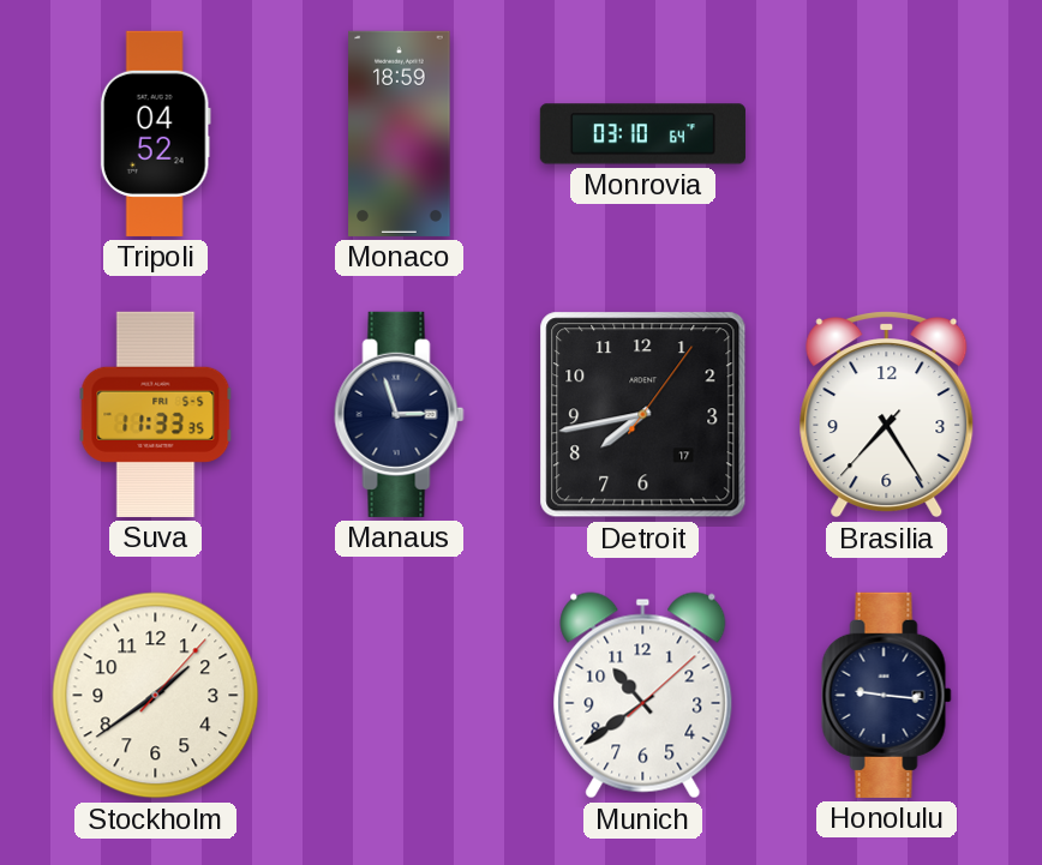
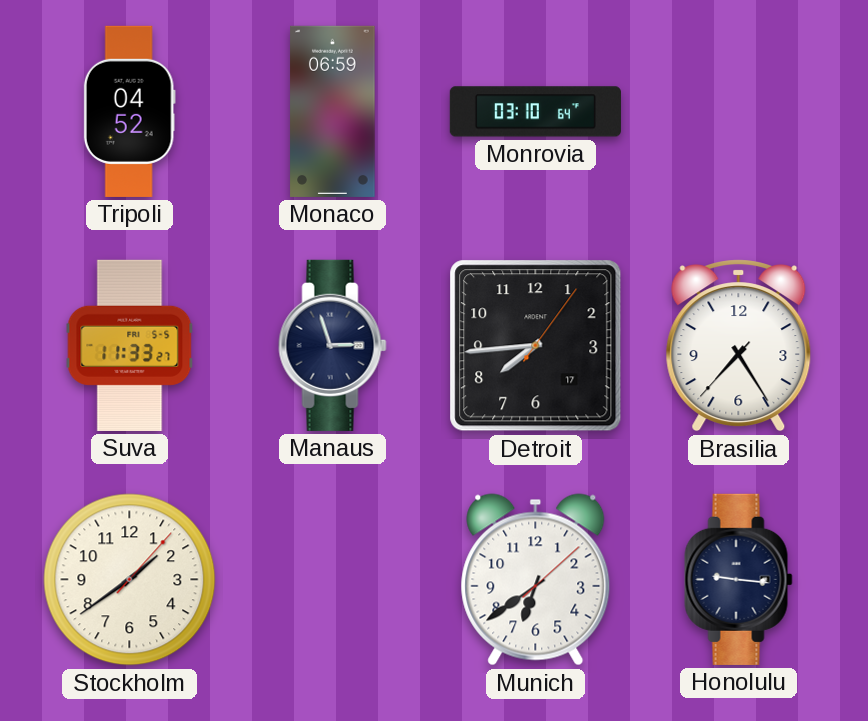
Monaco: 18:59 -> 06:59
Suva: 11:33:35 -> 11:33:27
Detroit: 7:43 -> 7:44
Munich: 10:39 -> 6:39
